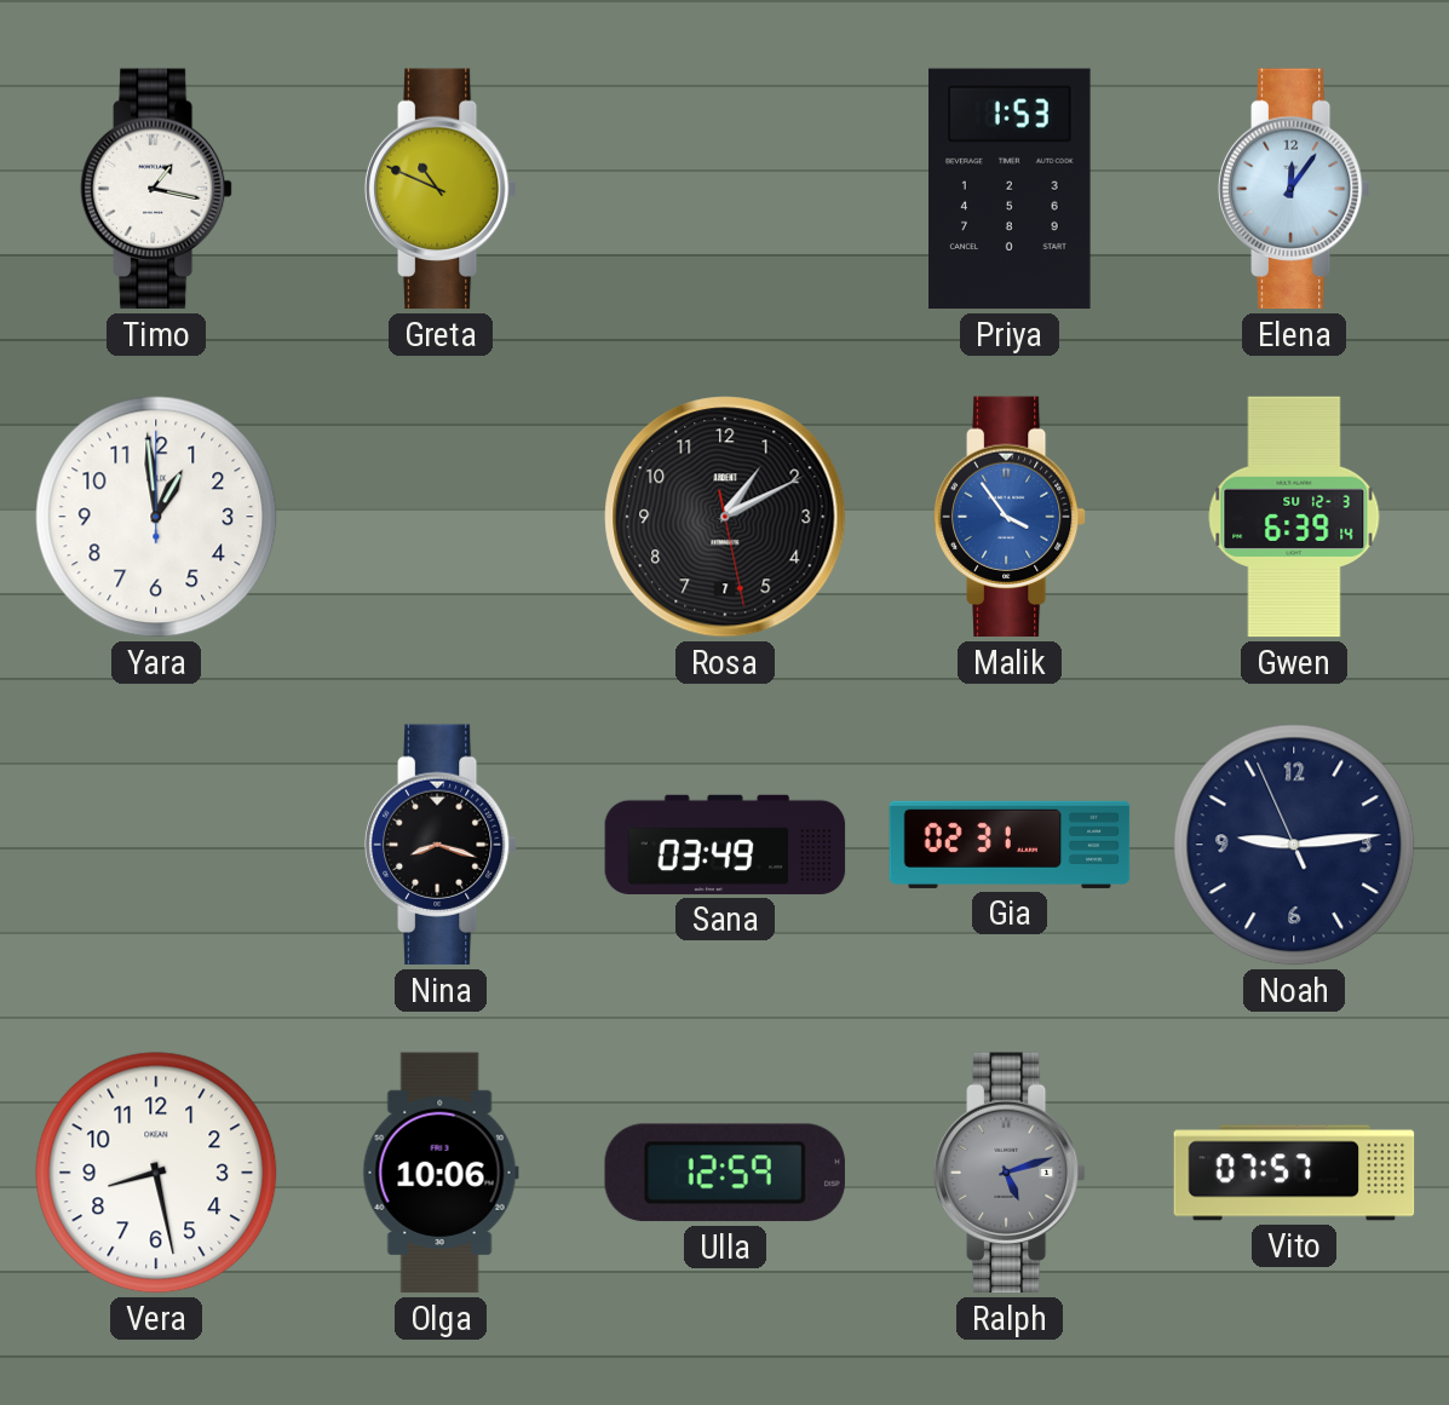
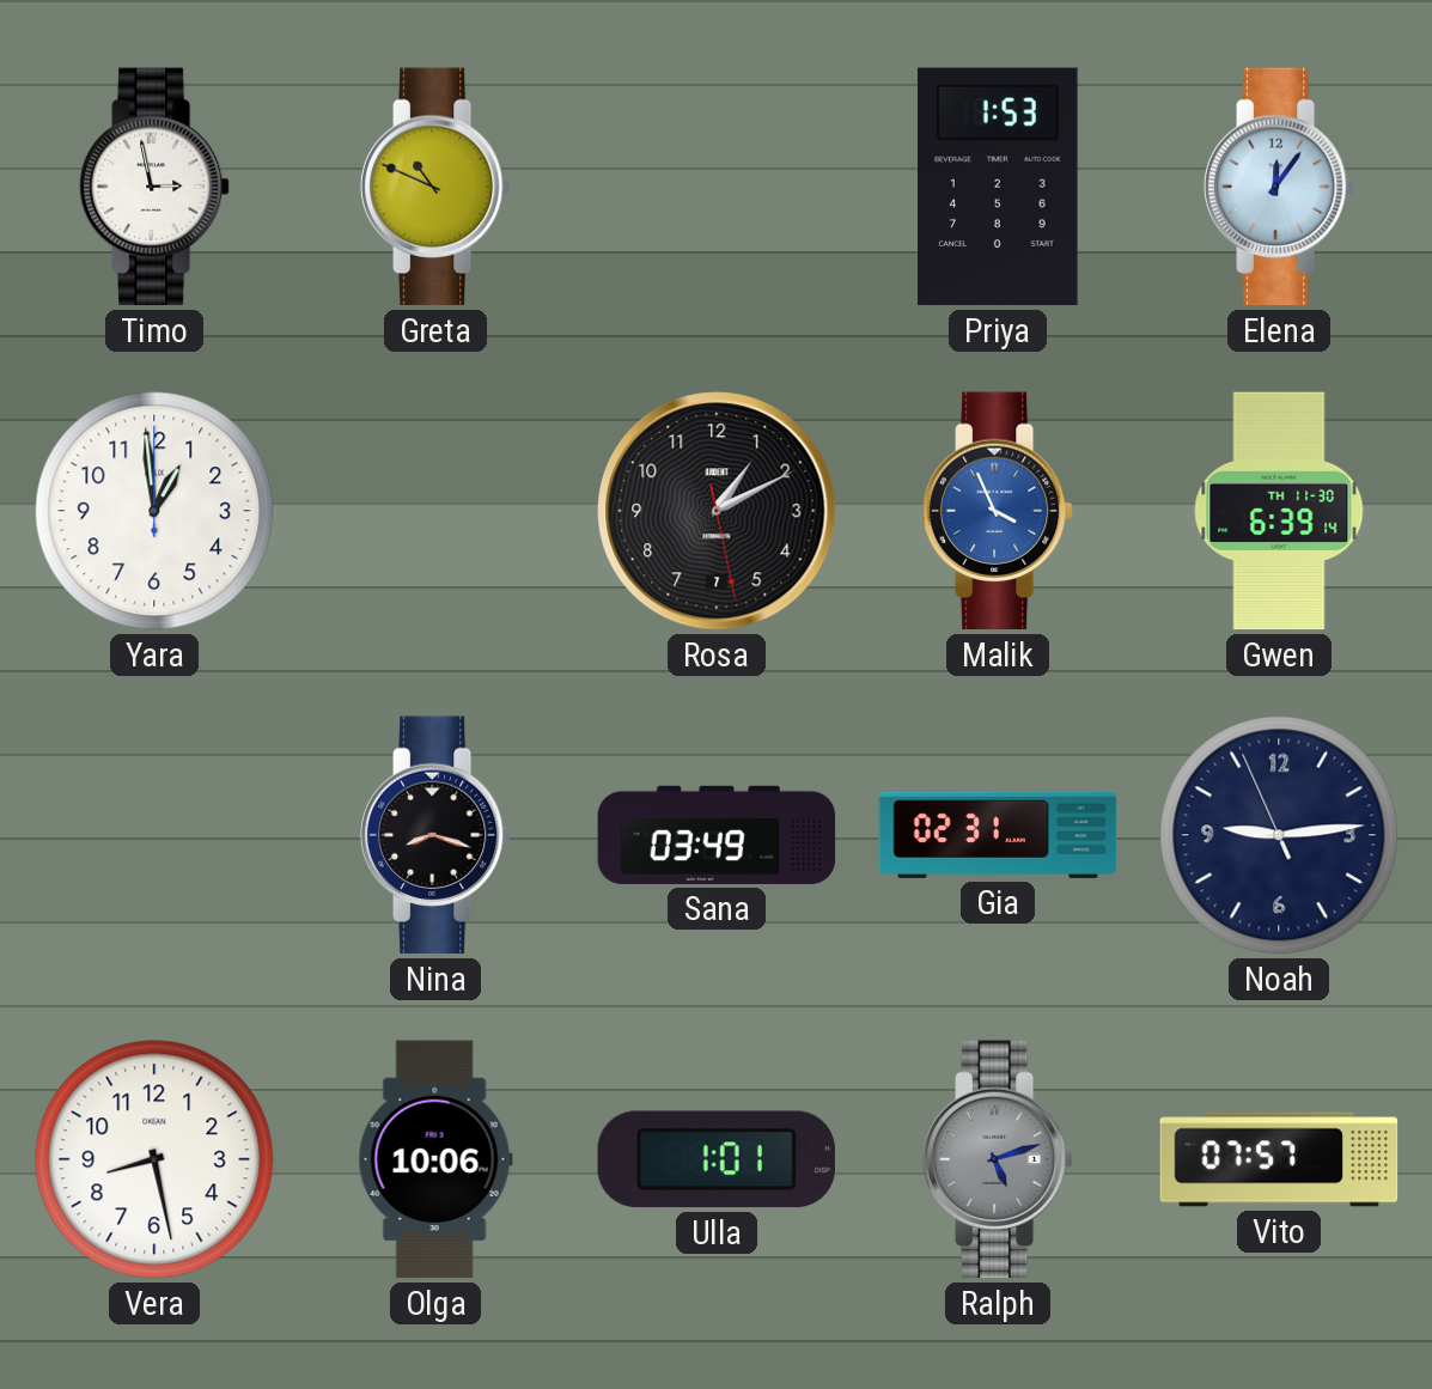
Timo: 1:17 -> 2:58
Malik: 3:54 -> 3:56
Gwen date: SU 12-3 -> TH 11-30
Ulla: 12:59 -> 1:01
